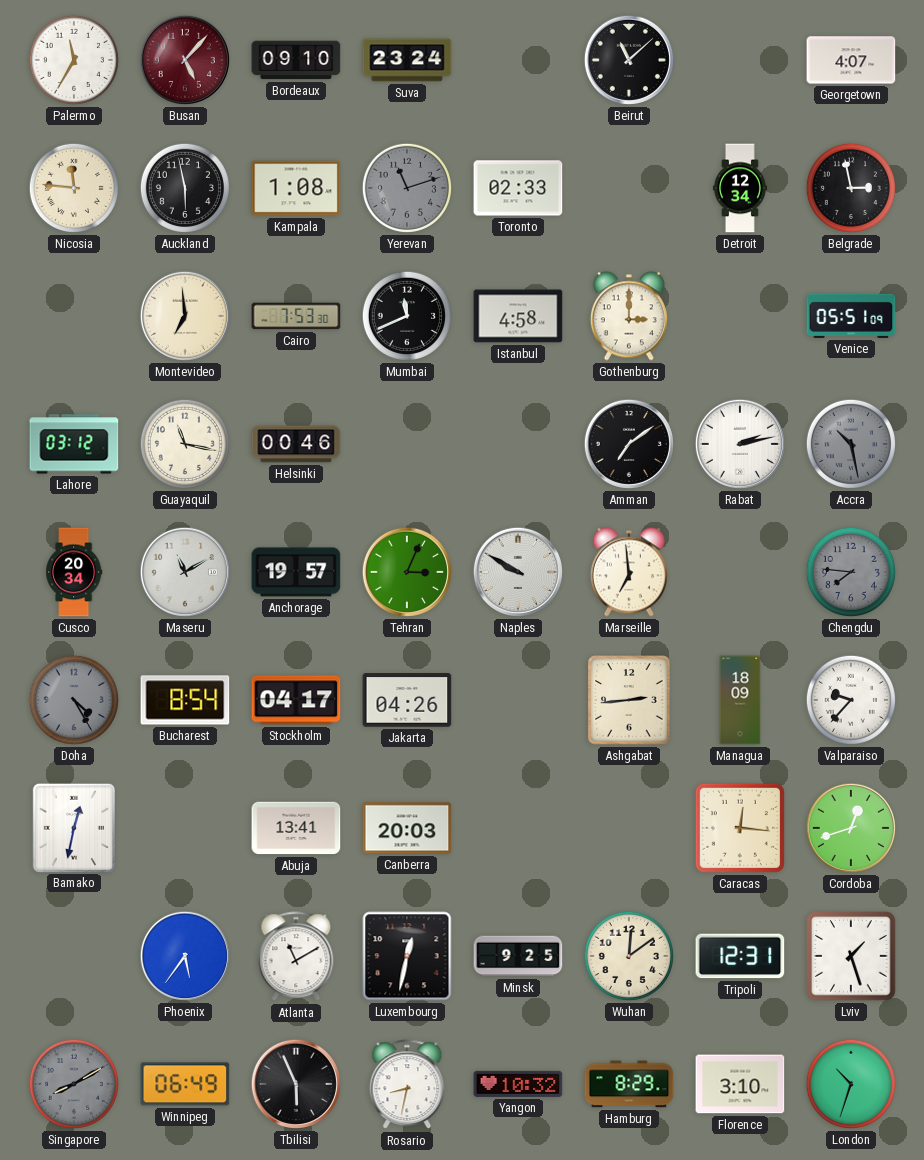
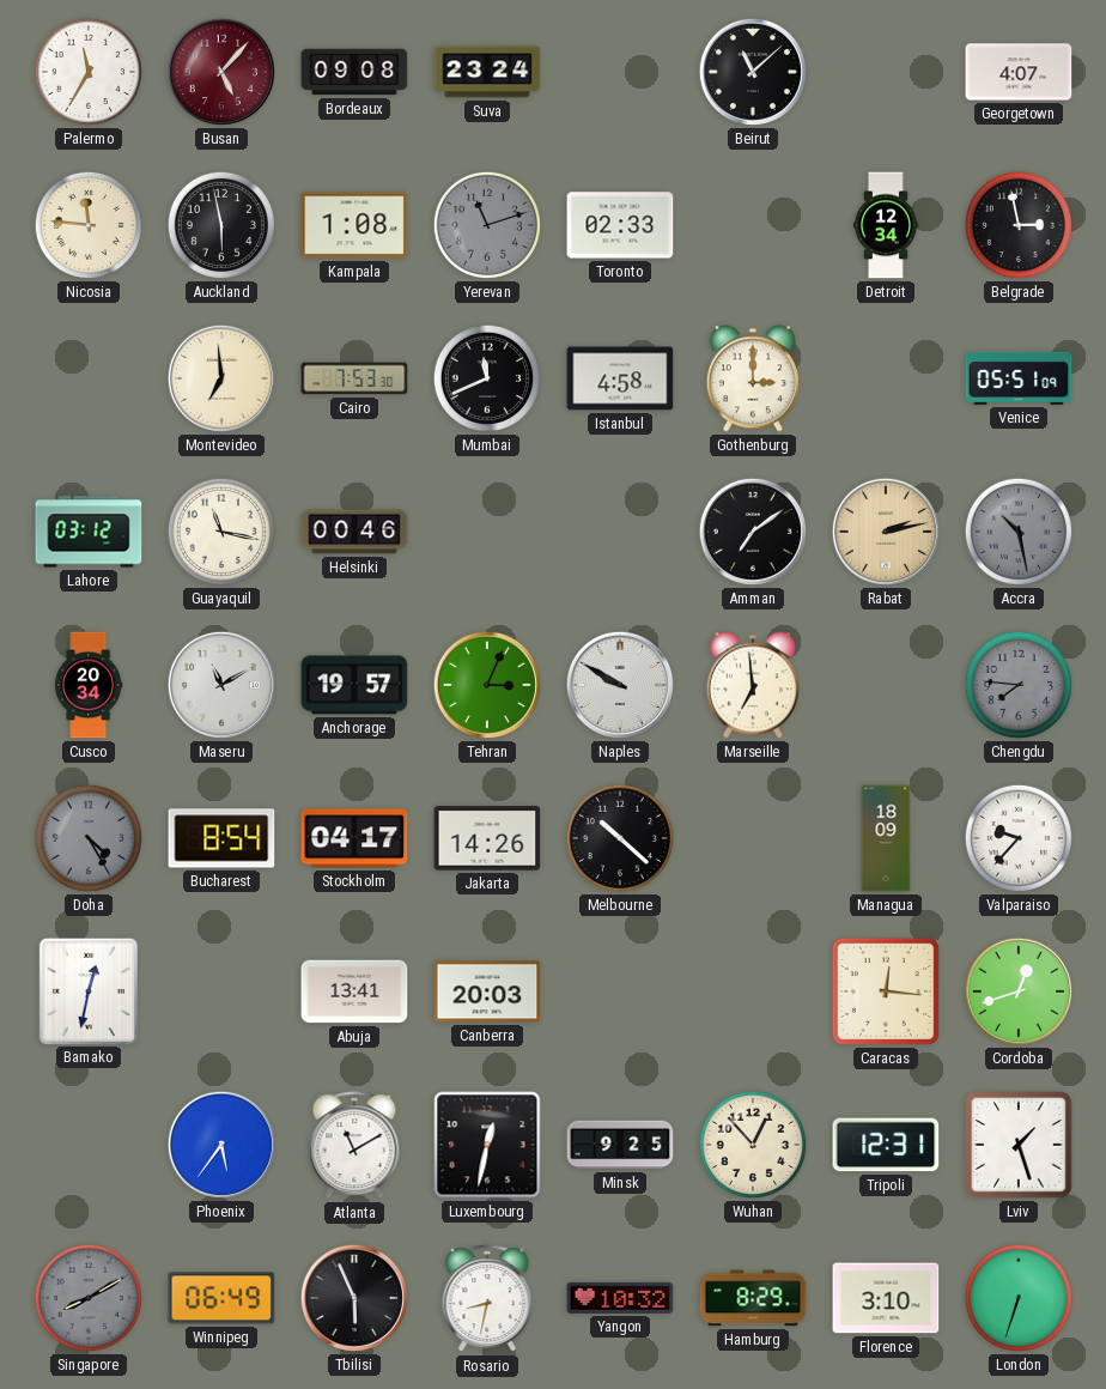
Bordeaux: 09:10 -> 09:08
Rabat dial: white -> champagne
Jakarta: 04:26 -> 14:26
Melbourne: none -> 10:22
Ashgabat: 2:44 -> none
Wuhan: 12:09 -> 12:53
London: 10:33 -> 6:33
